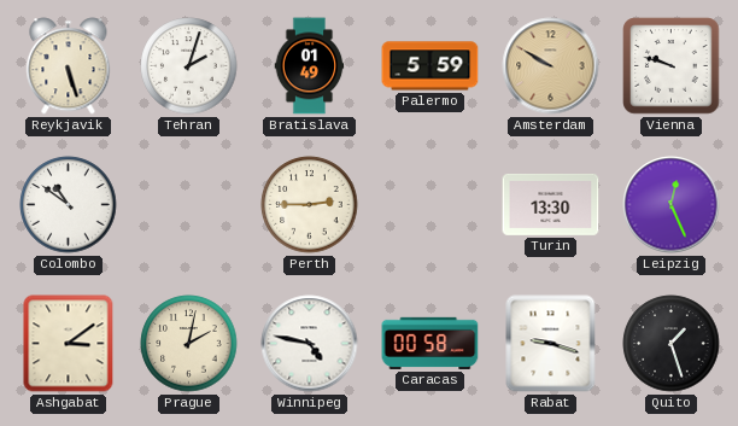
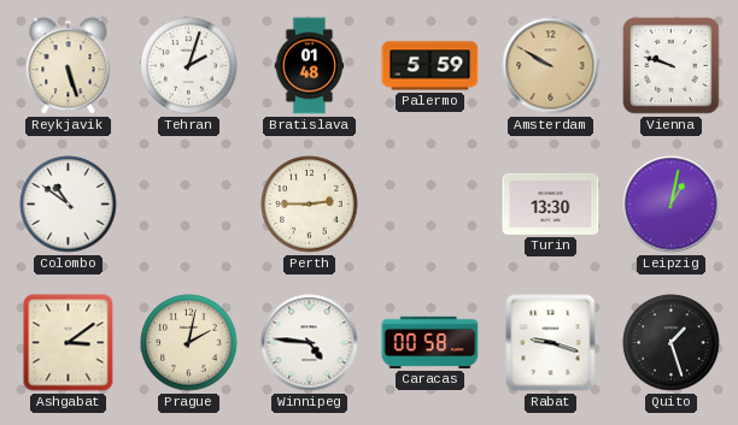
Bratislava: 01:49 -> 01:48
Leipzig: 12:26 -> 1:02
Winnipeg: 4:47 -> 4:46
